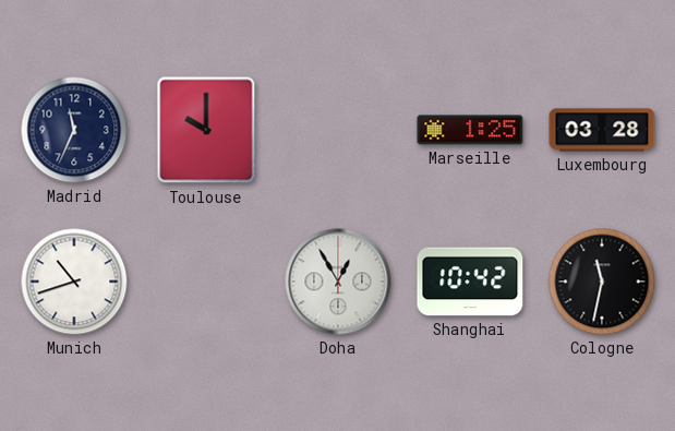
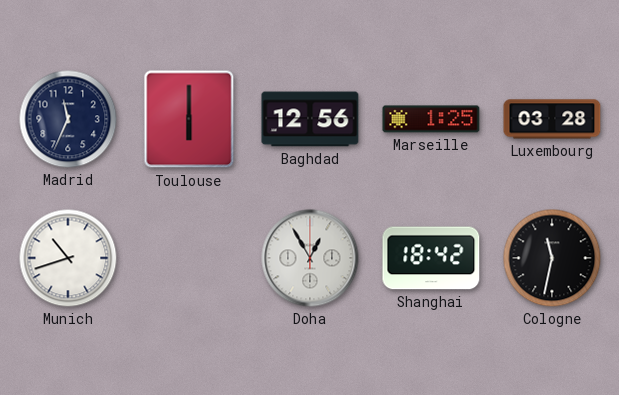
Toulouse: 10:00 -> 6:00
Baghdad: none -> 12:56
Shanghai: 10:42 -> 18:42
